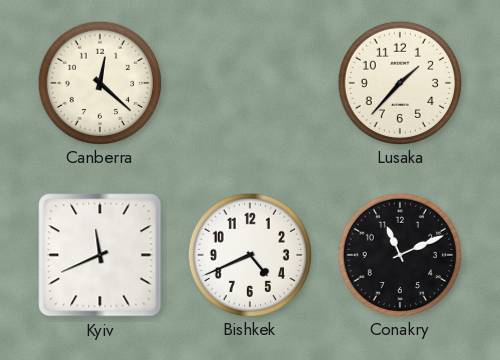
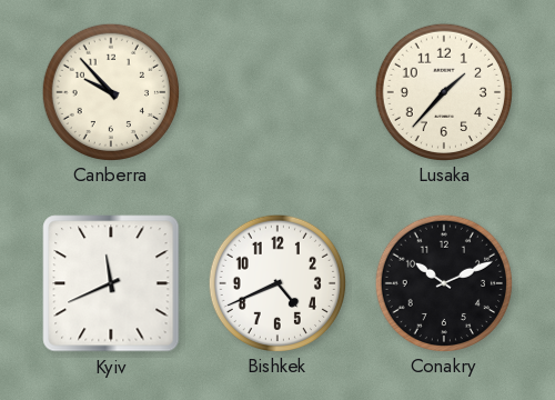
Canberra: 12:22 -> 9:53
Conakry: 11:11 -> 10:11
